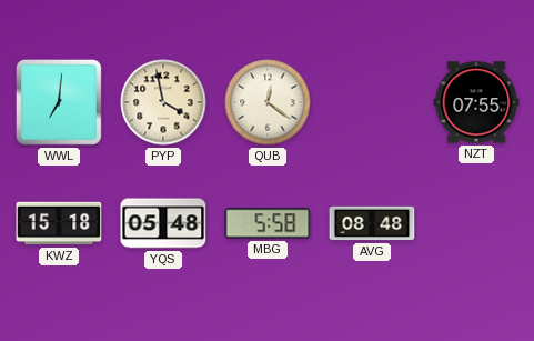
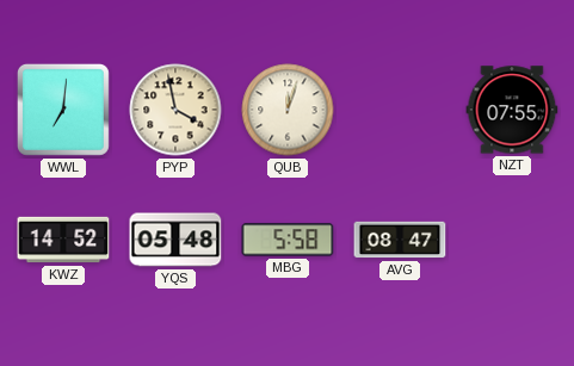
QUB: 12:21 -> 12:03
KWZ: 15:18 -> 14:52
AVG: 08:48 -> 08:47
